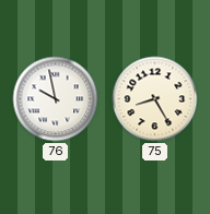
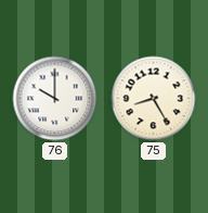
76: 9:58 -> 10:00
